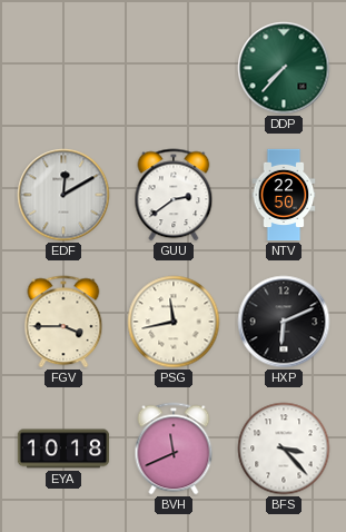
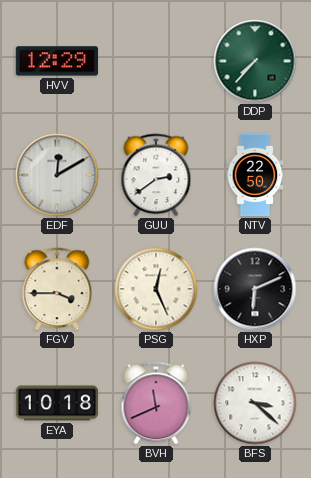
HVV: none -> 12:29
PSG: 11:43 -> 12:26
BFS: 3:23 -> 3:22
